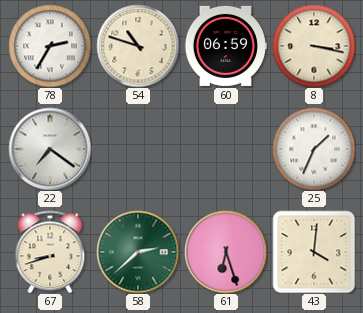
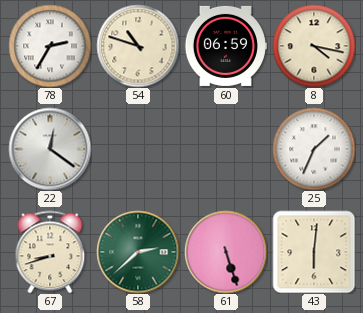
8: 3:17 -> 4:17
22: 7:21 -> 12:21
61: 6:27 -> 5:27
43: 4:01 -> 6:01
